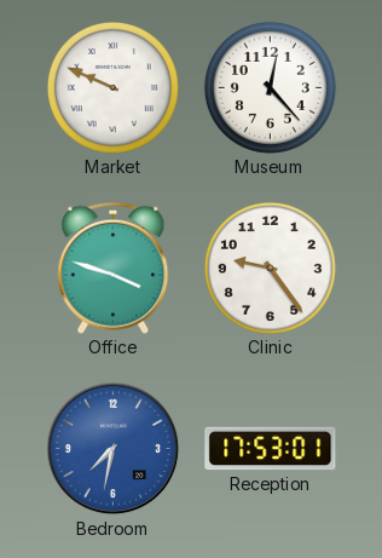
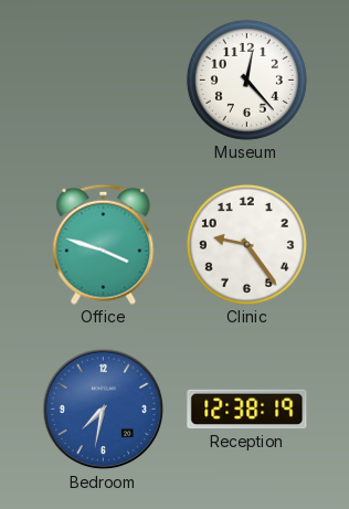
Market: 9:49 -> none
Reception: 17:53 -> 12:38
